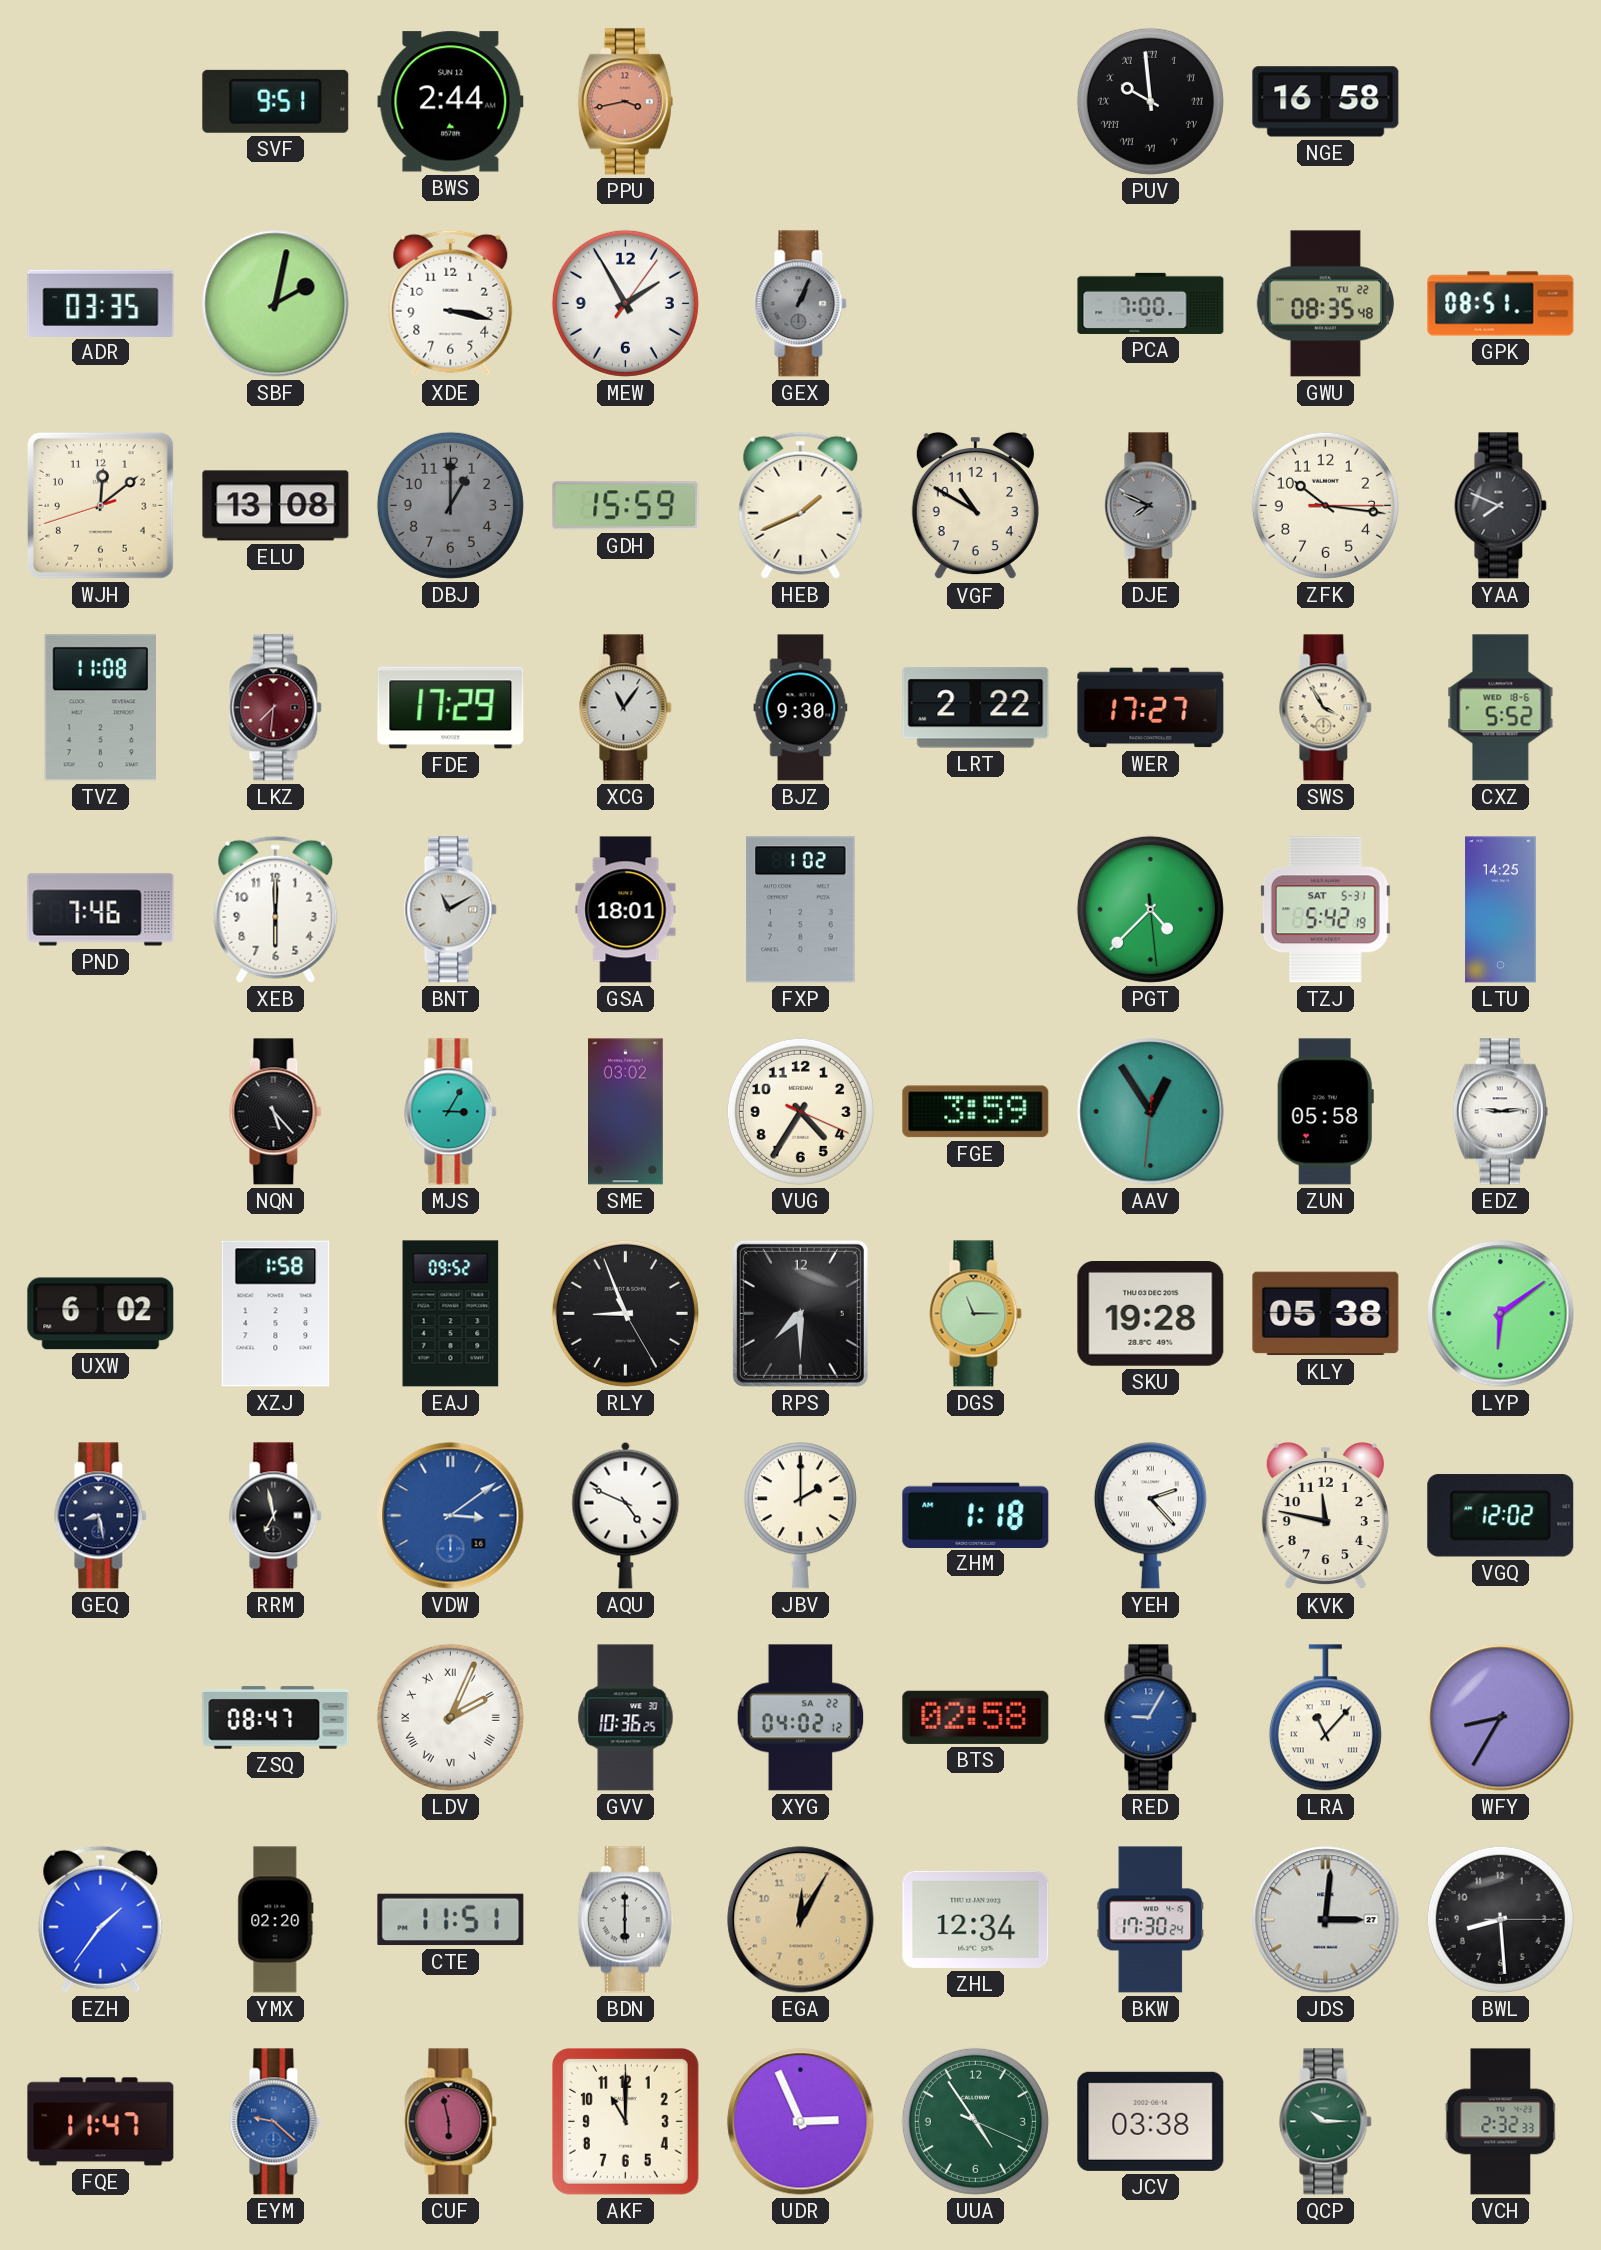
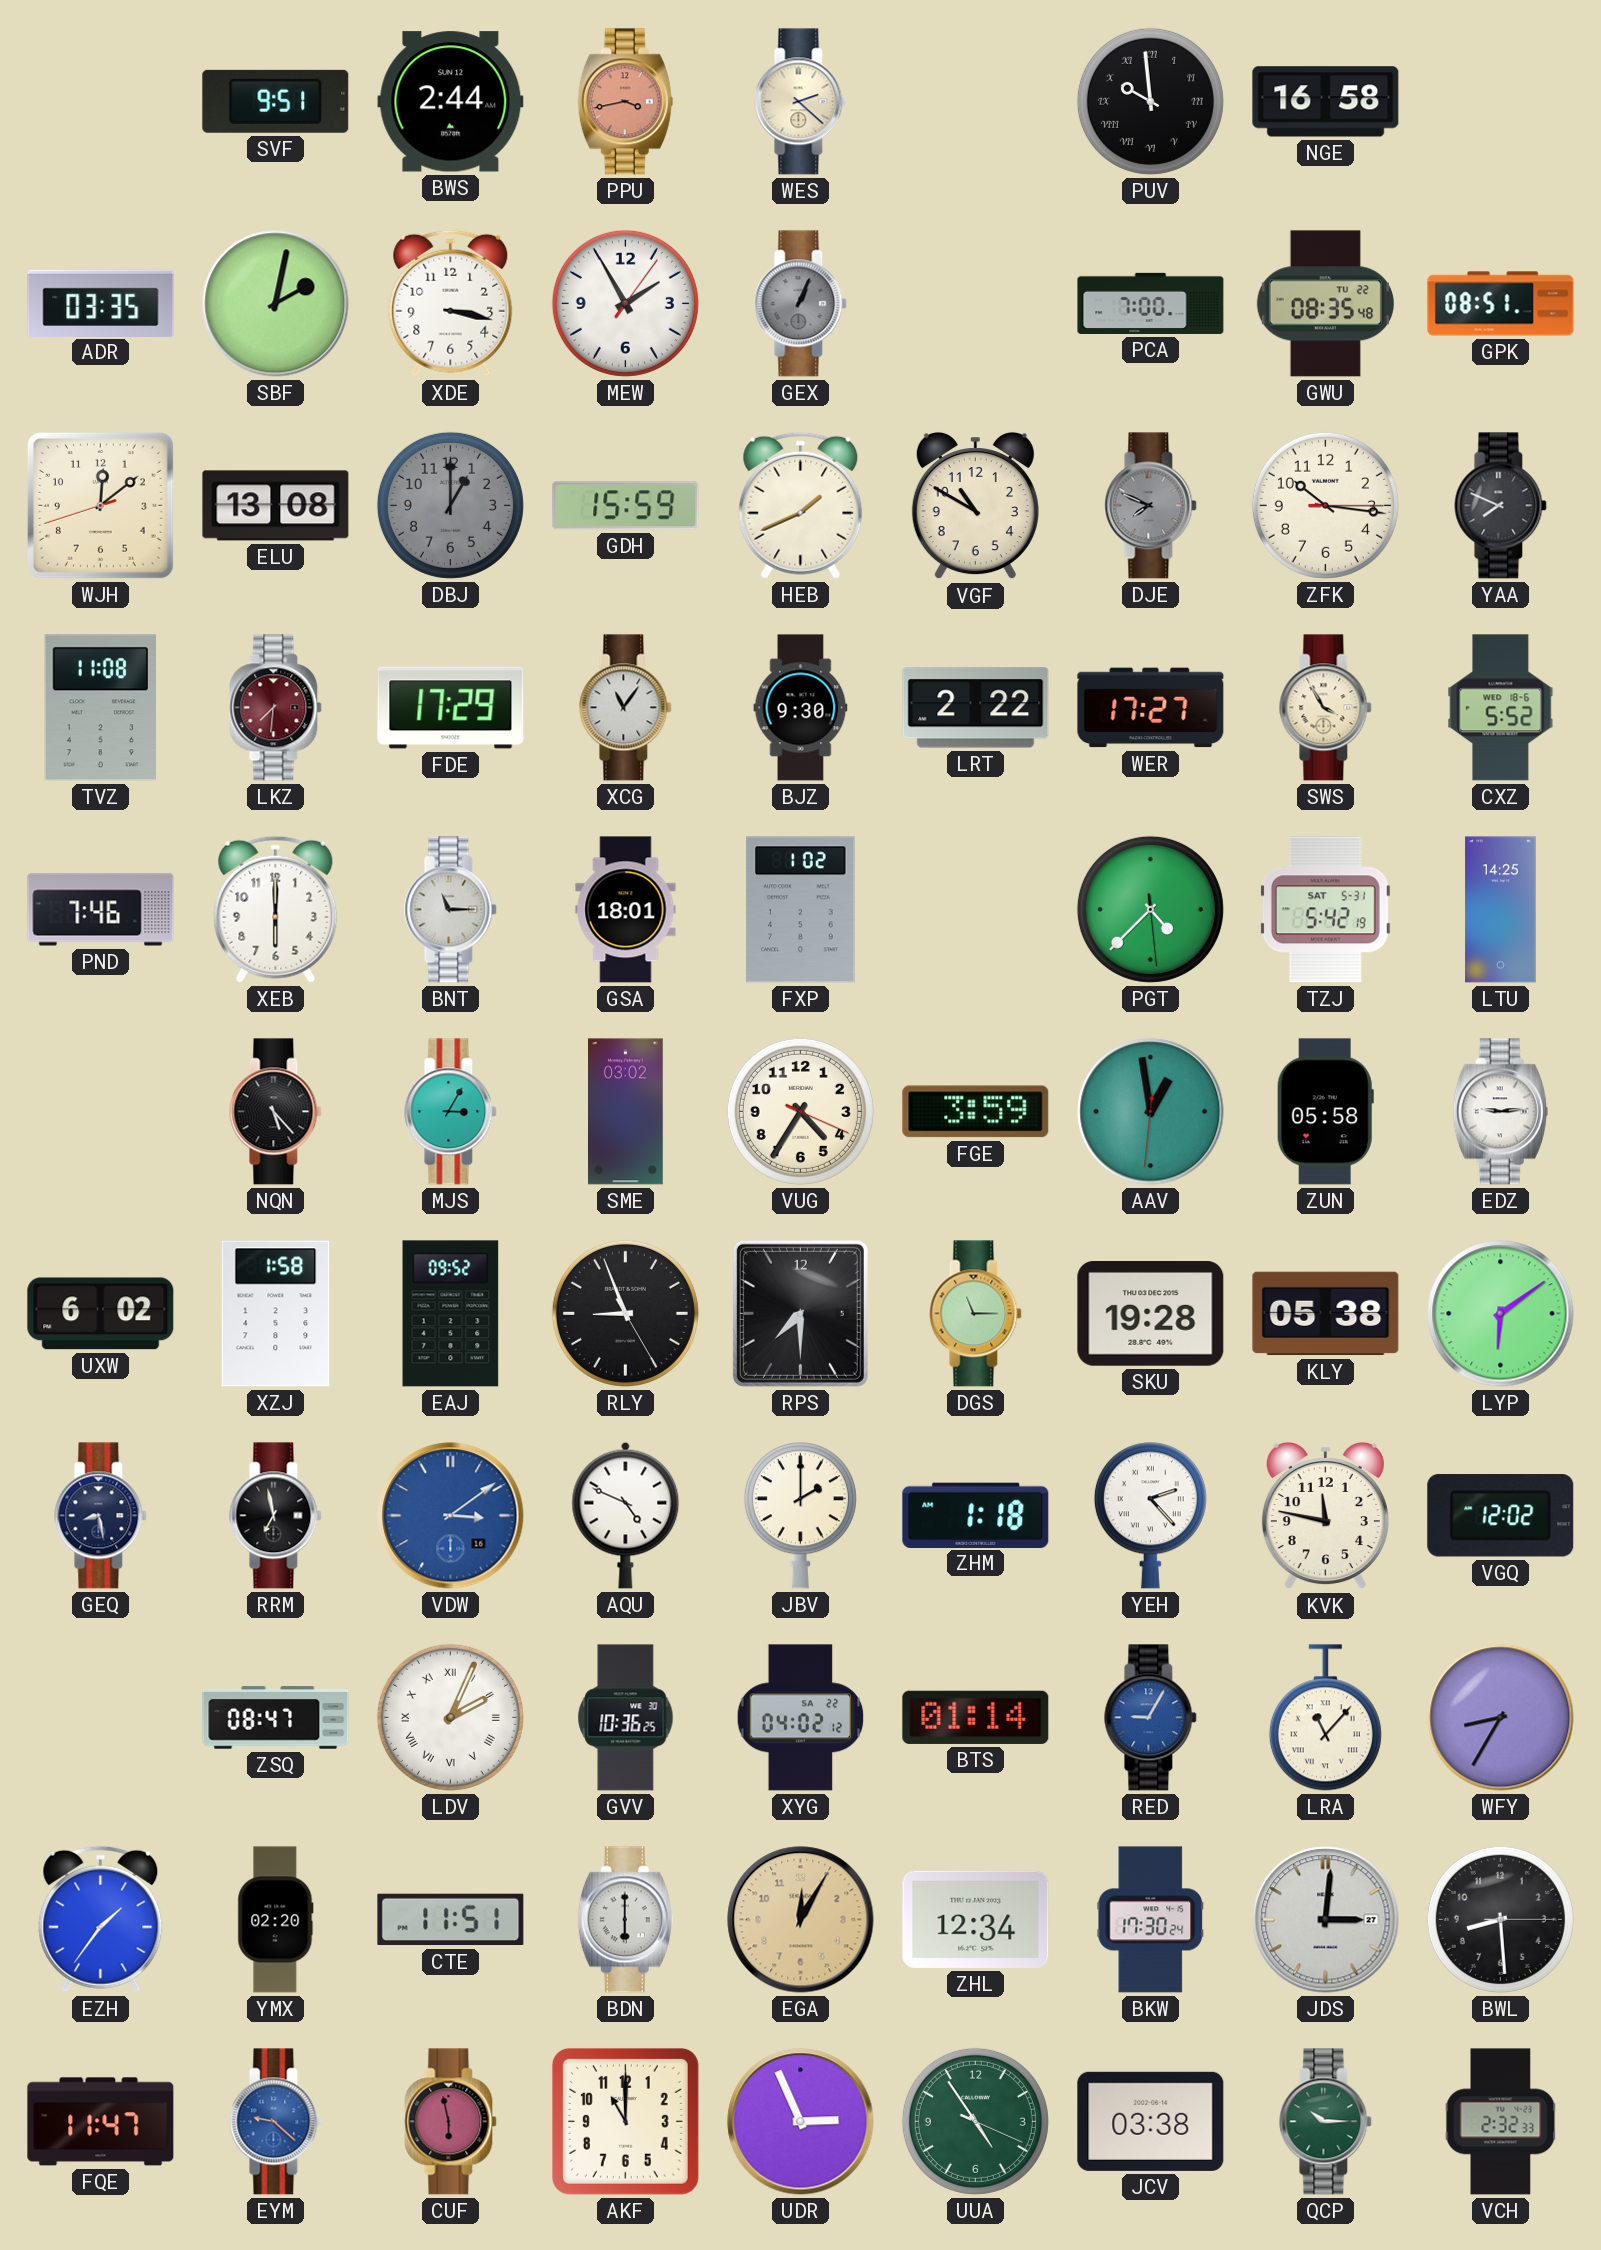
WES: none -> 2:22
BNT: 11:10 -> 11:15
AAV: 12:54 -> 12:58
BTS: 02:58 -> 01:14
